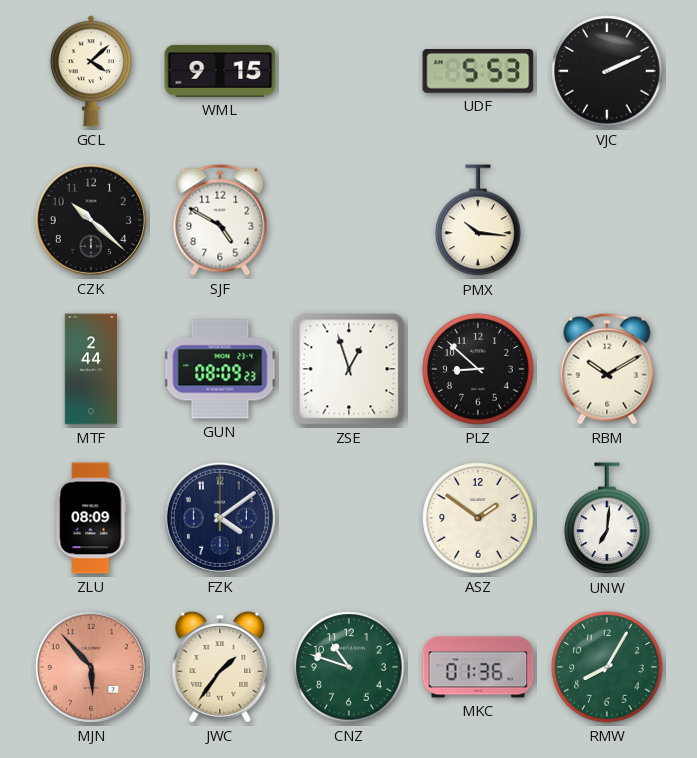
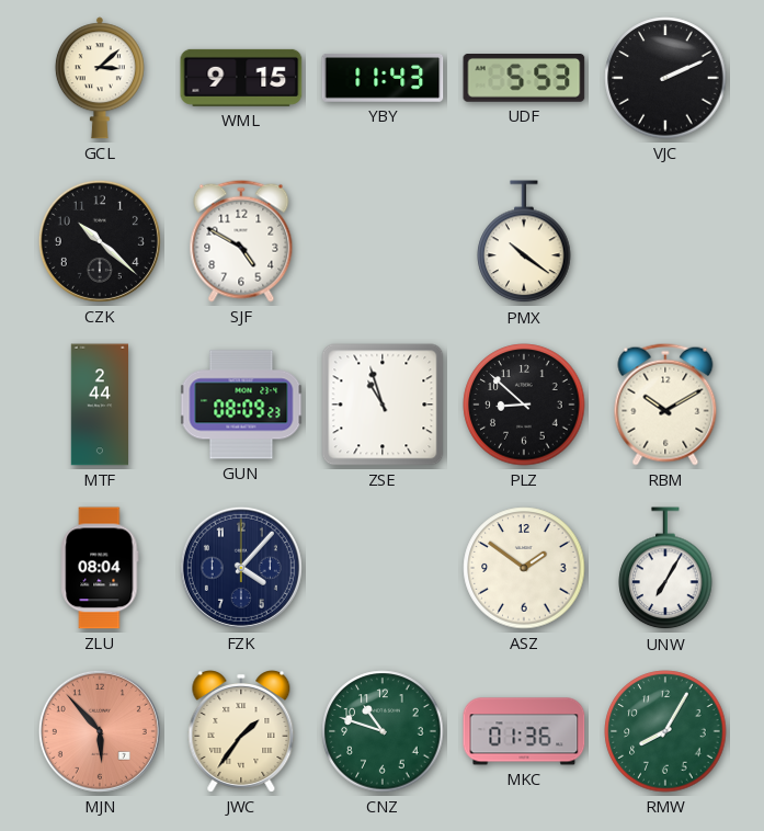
GCL: 4:08 -> 3:08
YBY: none -> 11:43
PMX: 10:16 -> 10:21
ZSE: 12:57 -> 10:57
ZLU: 08:09 -> 08:04
FZK: 4:09 -> 4:07
UNW: 7:01 -> 7:05
